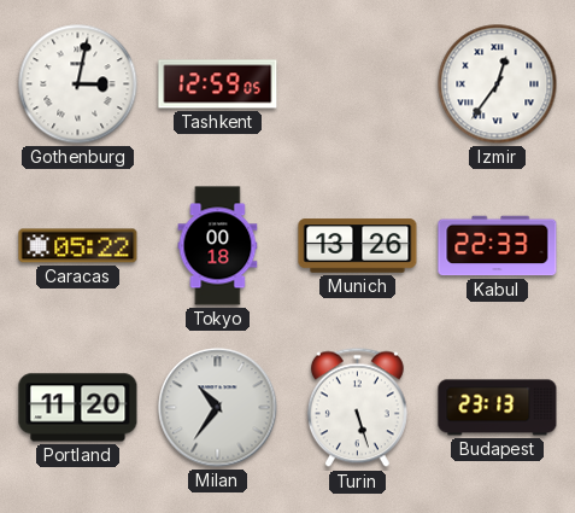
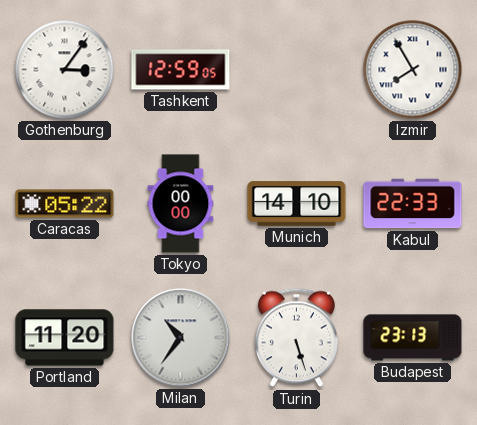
Gothenburg: 3:02 -> 3:06
Izmir: 12:36 -> 7:55
Tokyo: 00:18 -> 00:00
Munich: 13:26 -> 14:10
